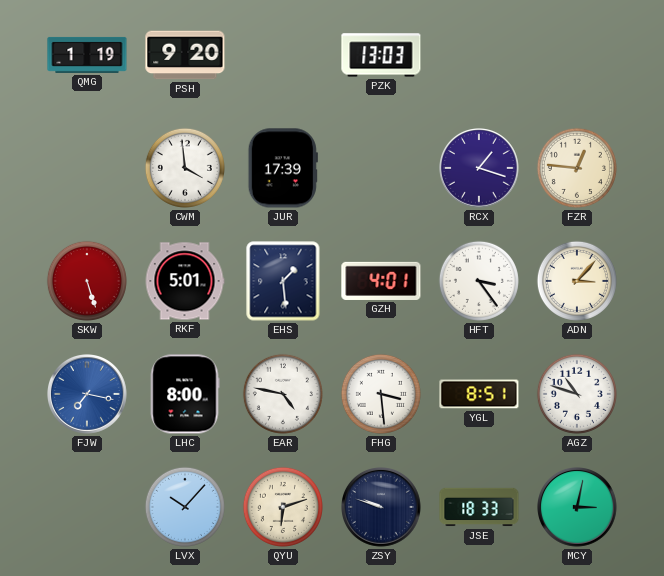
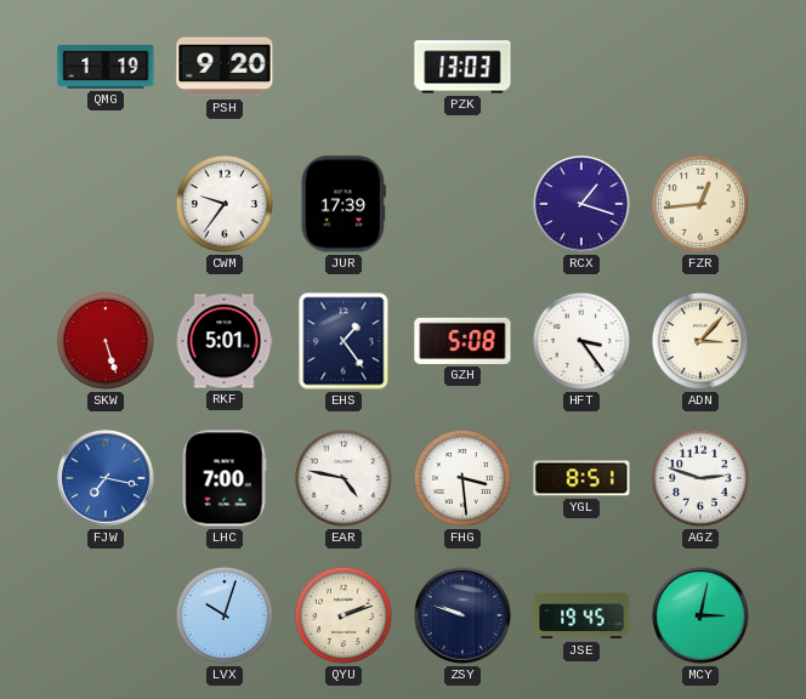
CWM: 3:59 -> 9:36
FZR: 12:46 -> 12:44
EHS: 1:29 -> 1:24
GZH: 4:01 -> 5:08
LHC: 8:00 -> 7:00
AGZ: 10:48 -> 2:48
LVX: 10:07 -> 10:03
QYU: 6:12 -> 2:12
JSE: 18:33 -> 19:45
